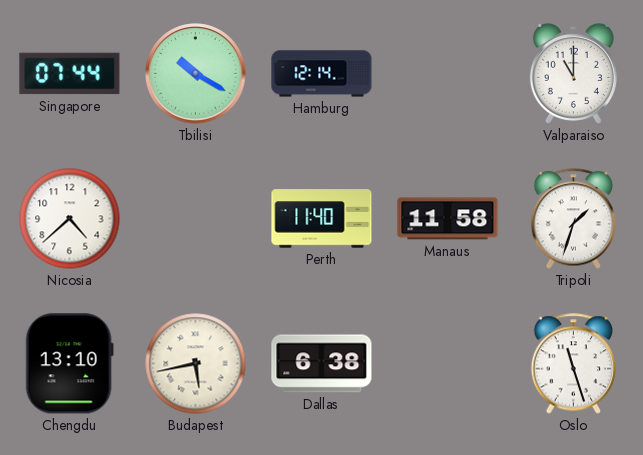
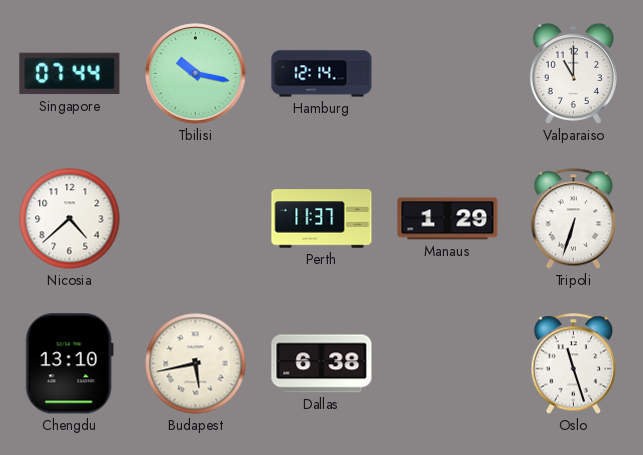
Tbilisi: 10:20 -> 10:17
Perth: 11:40 -> 11:37
Manaus: 11:58 -> 1:29
Tripoli: 1:33 -> 6:33
